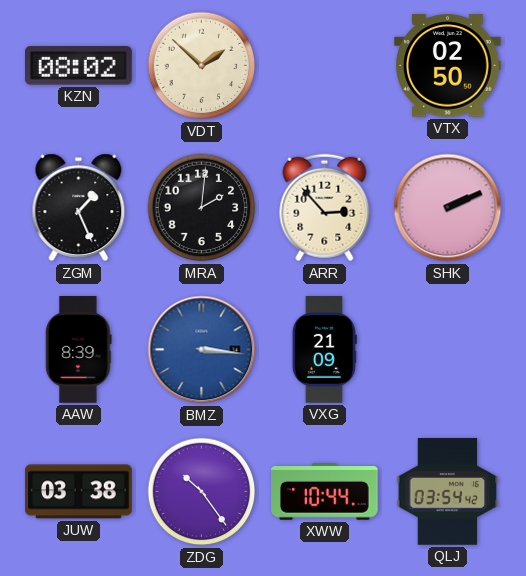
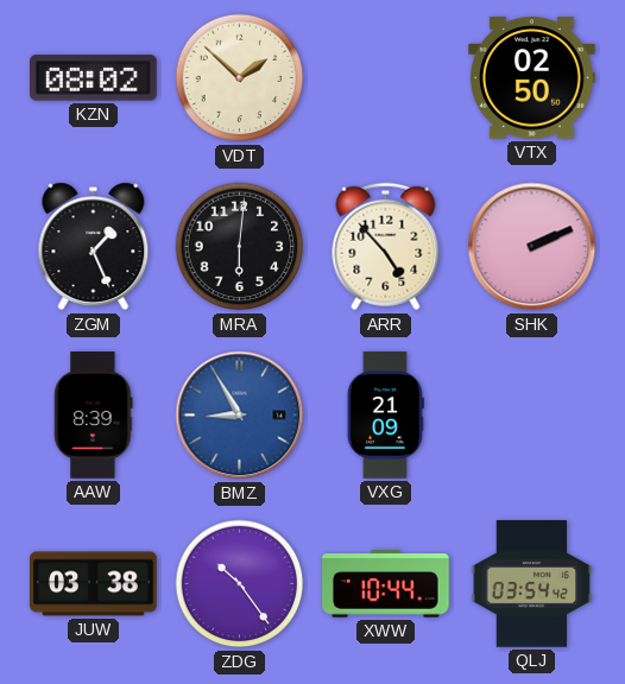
MRA: 2:01 -> 6:01
ARR: 2:53 -> 4:53
BMZ: 3:16 -> 8:55
